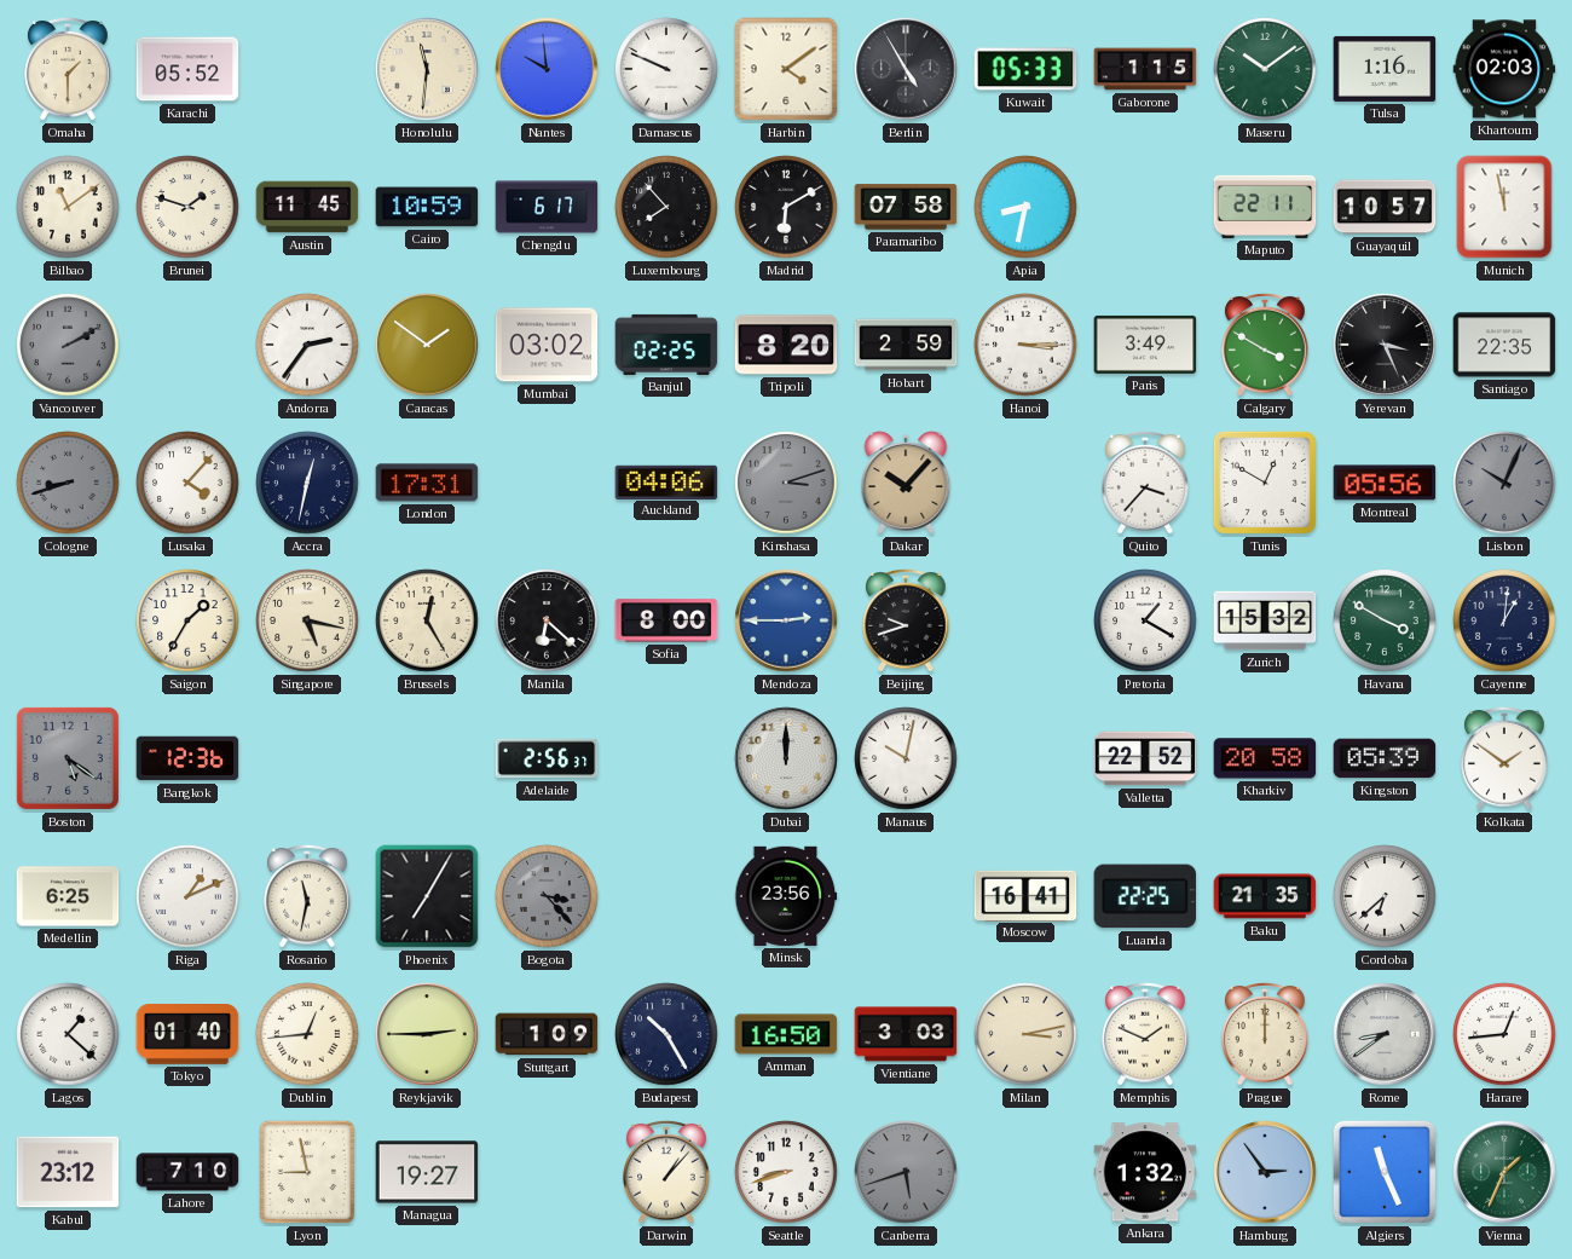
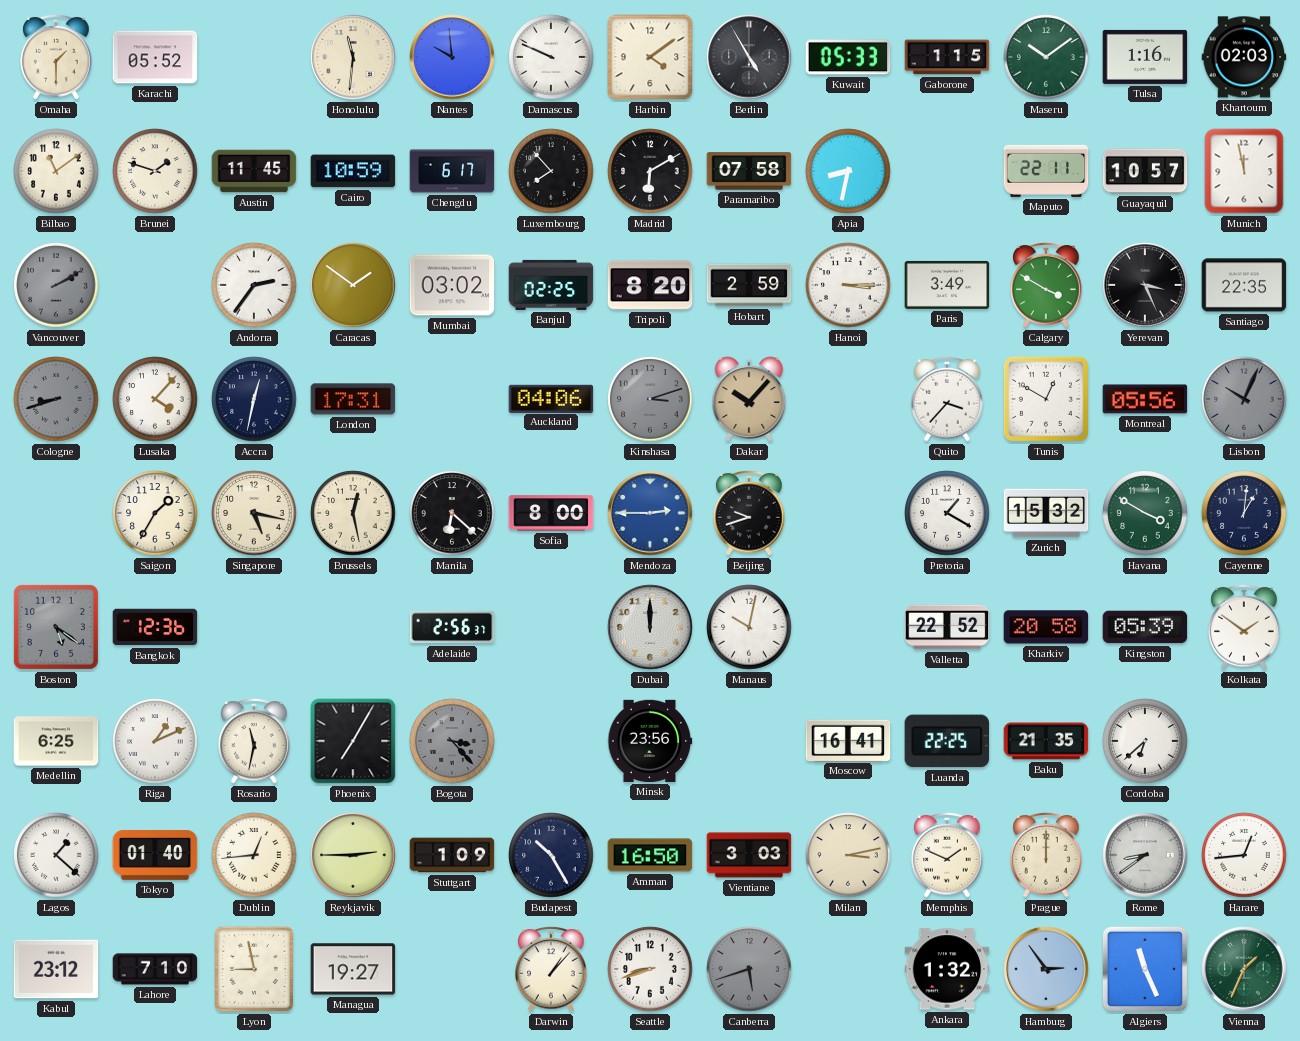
Brussels: 12:25 -> 12:28
